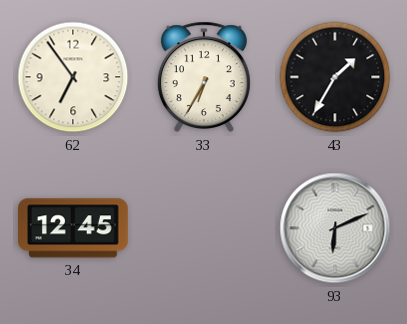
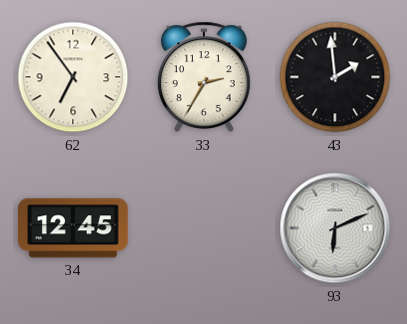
33: 6:35 -> 2:35
43: 1:35 -> 1:59
